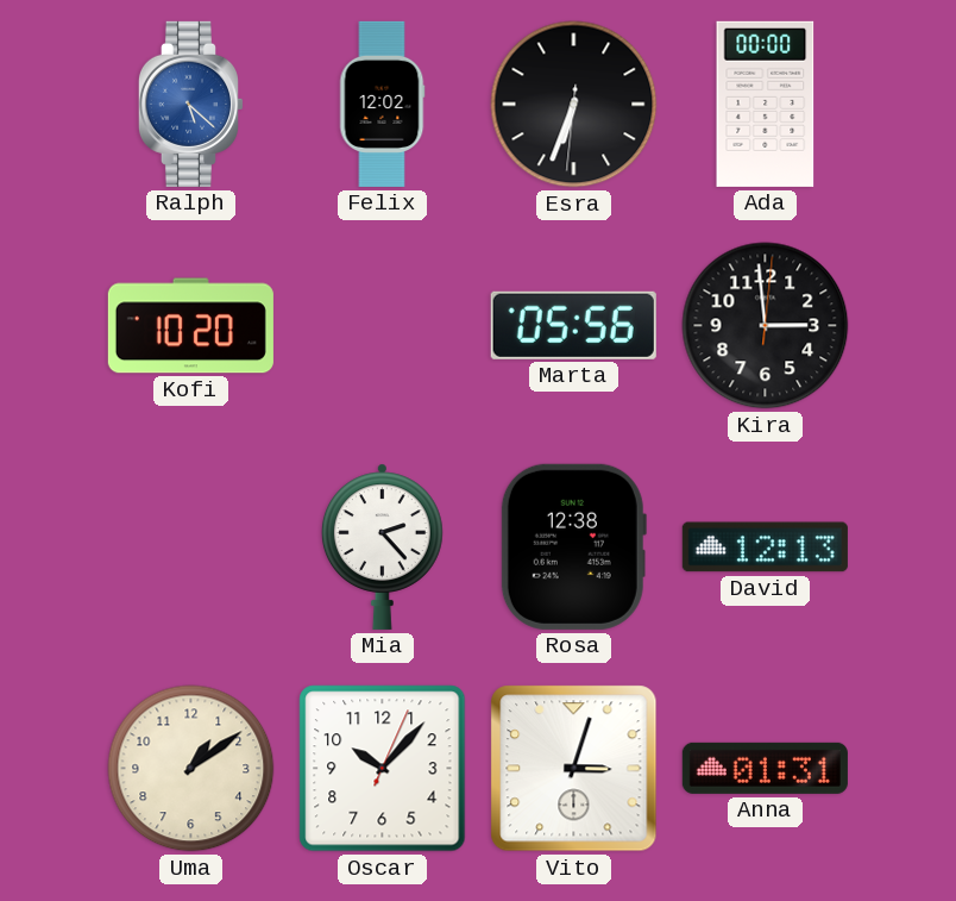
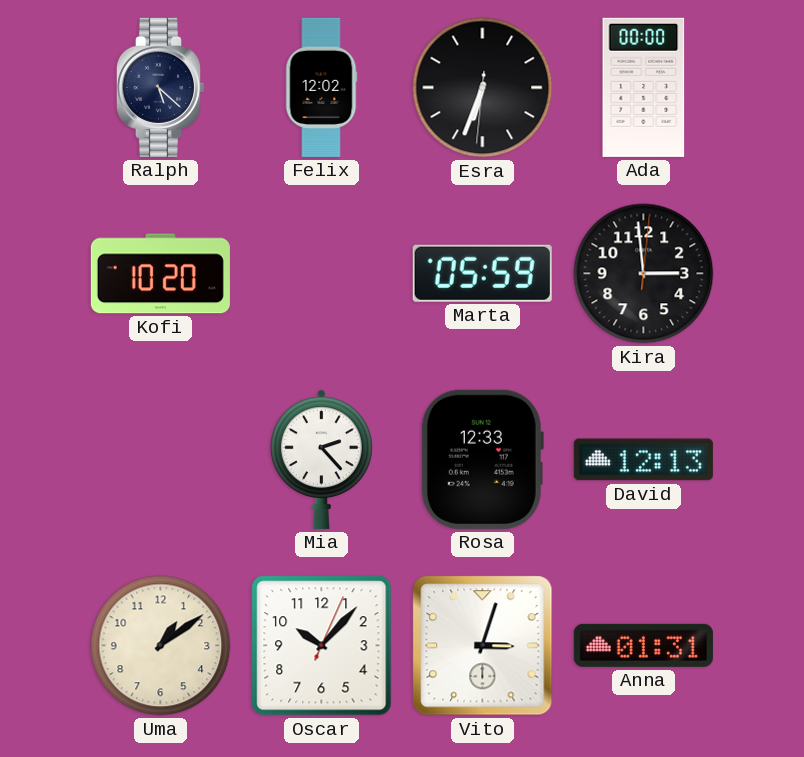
Ralph dial: blue -> navy
Marta: 05:56 -> 05:59
Rosa: 12:38 -> 12:33
